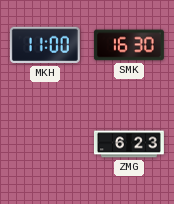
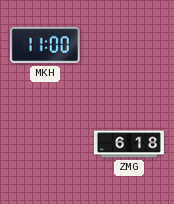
SMK: 16:30 -> none
ZMG: 6:23 -> 6:18
